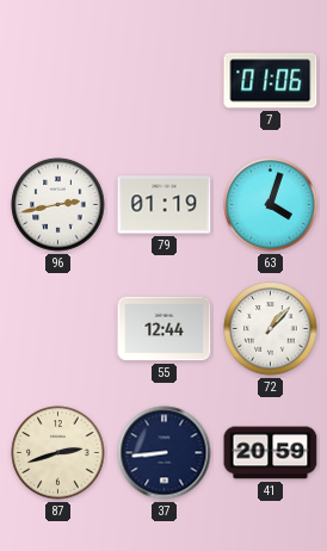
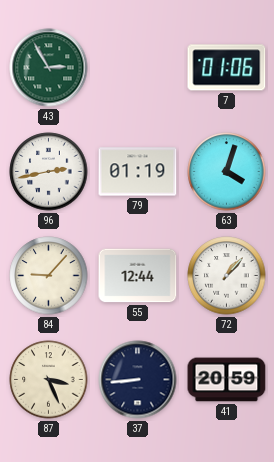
43: none -> 2:55
84: none -> 9:07
87: 2:42 -> 3:26
